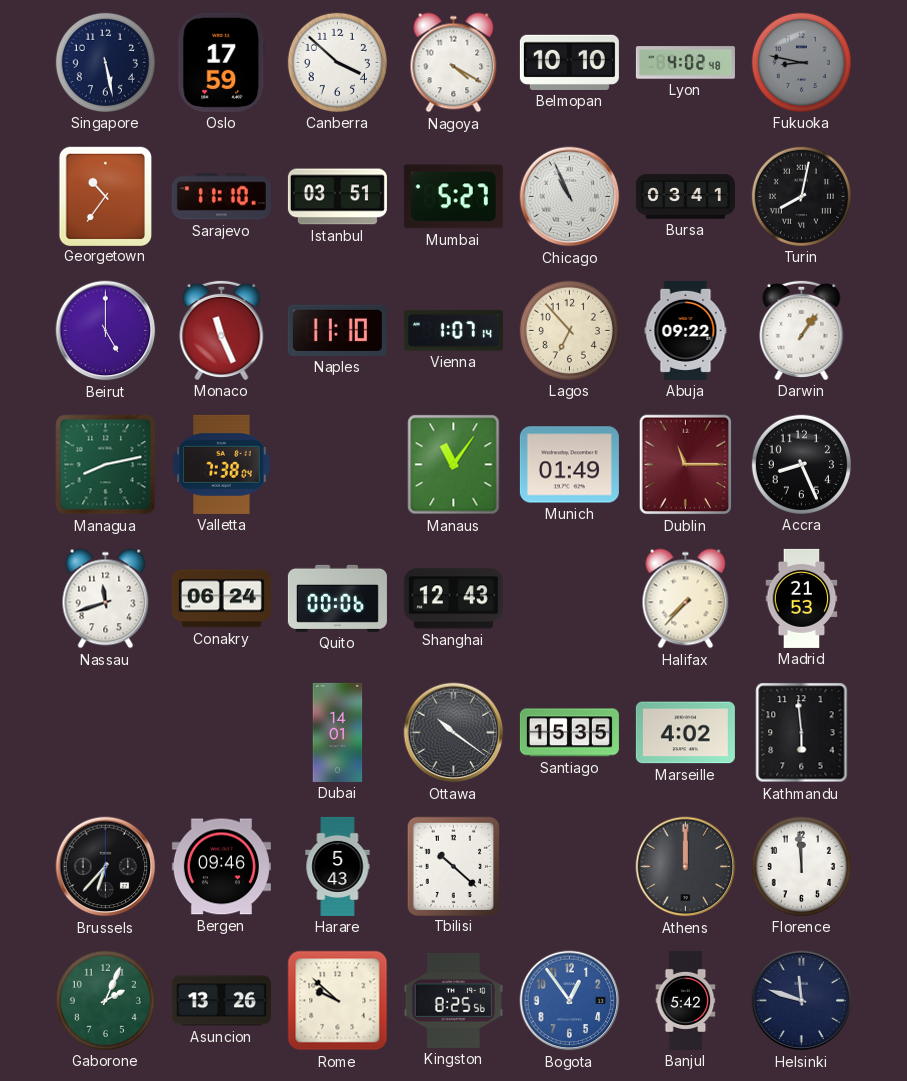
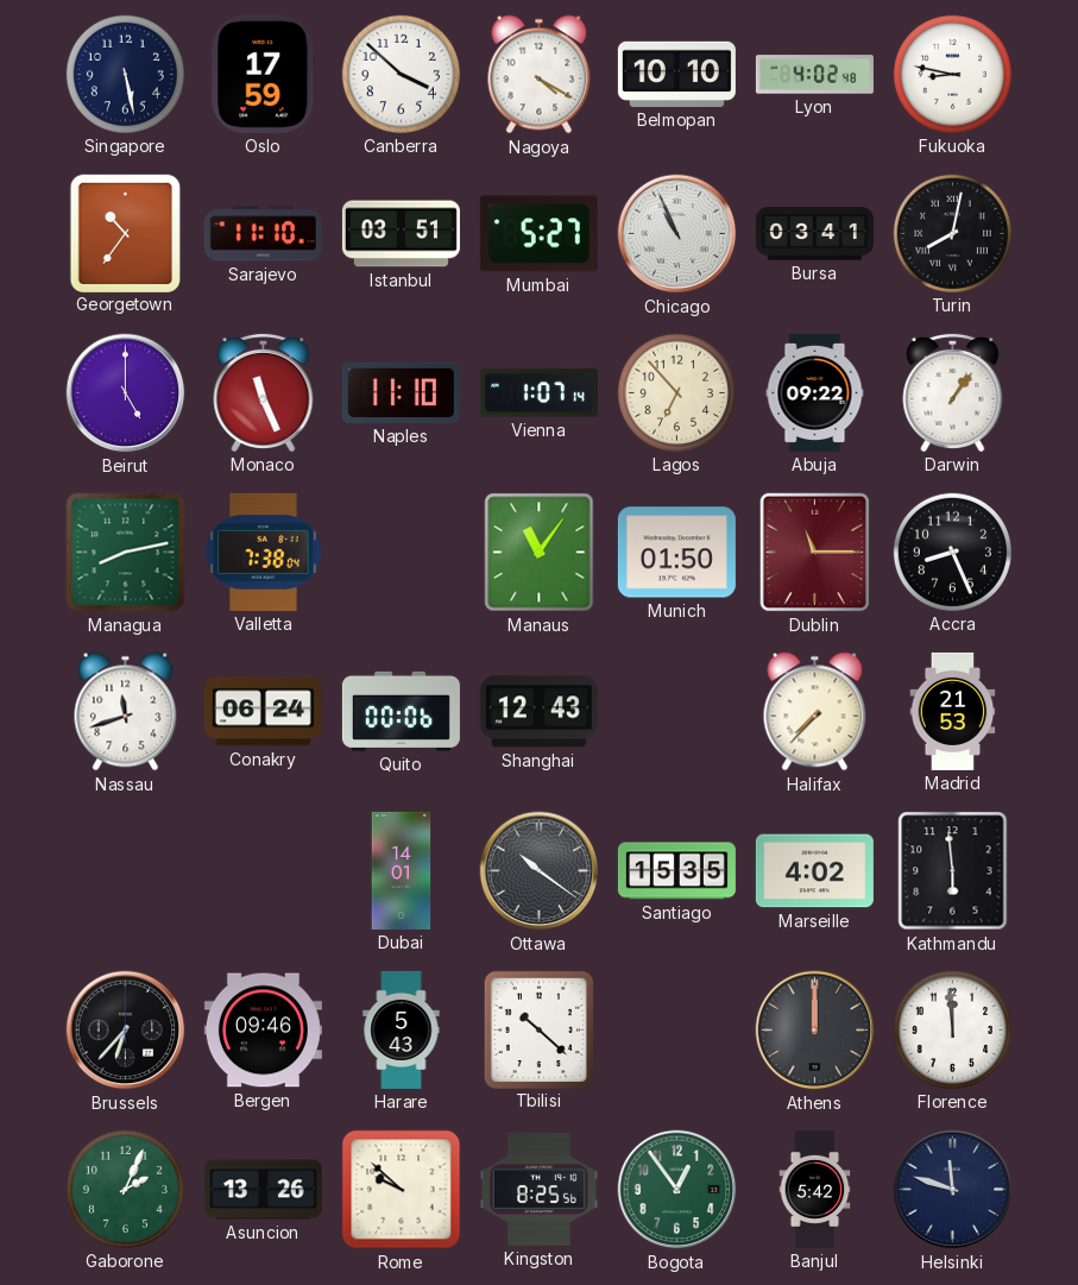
Fukuoka dial: grey -> white
Munich: 01:49 -> 01:50
Bogota dial: blue -> green
